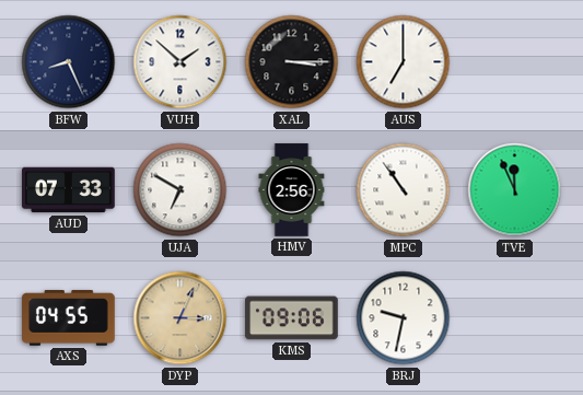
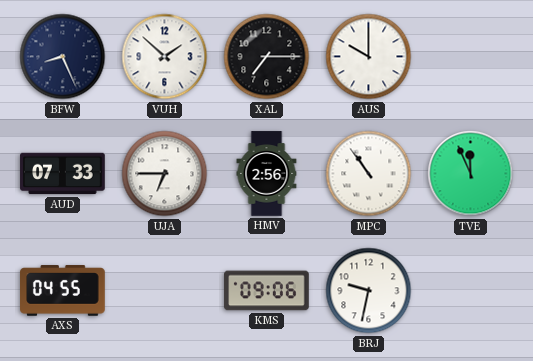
XAL: 3:15 -> 7:15
AUS: 7:00 -> 10:00
UJA: 6:50 -> 6:45
DYP: 3:04 -> none
